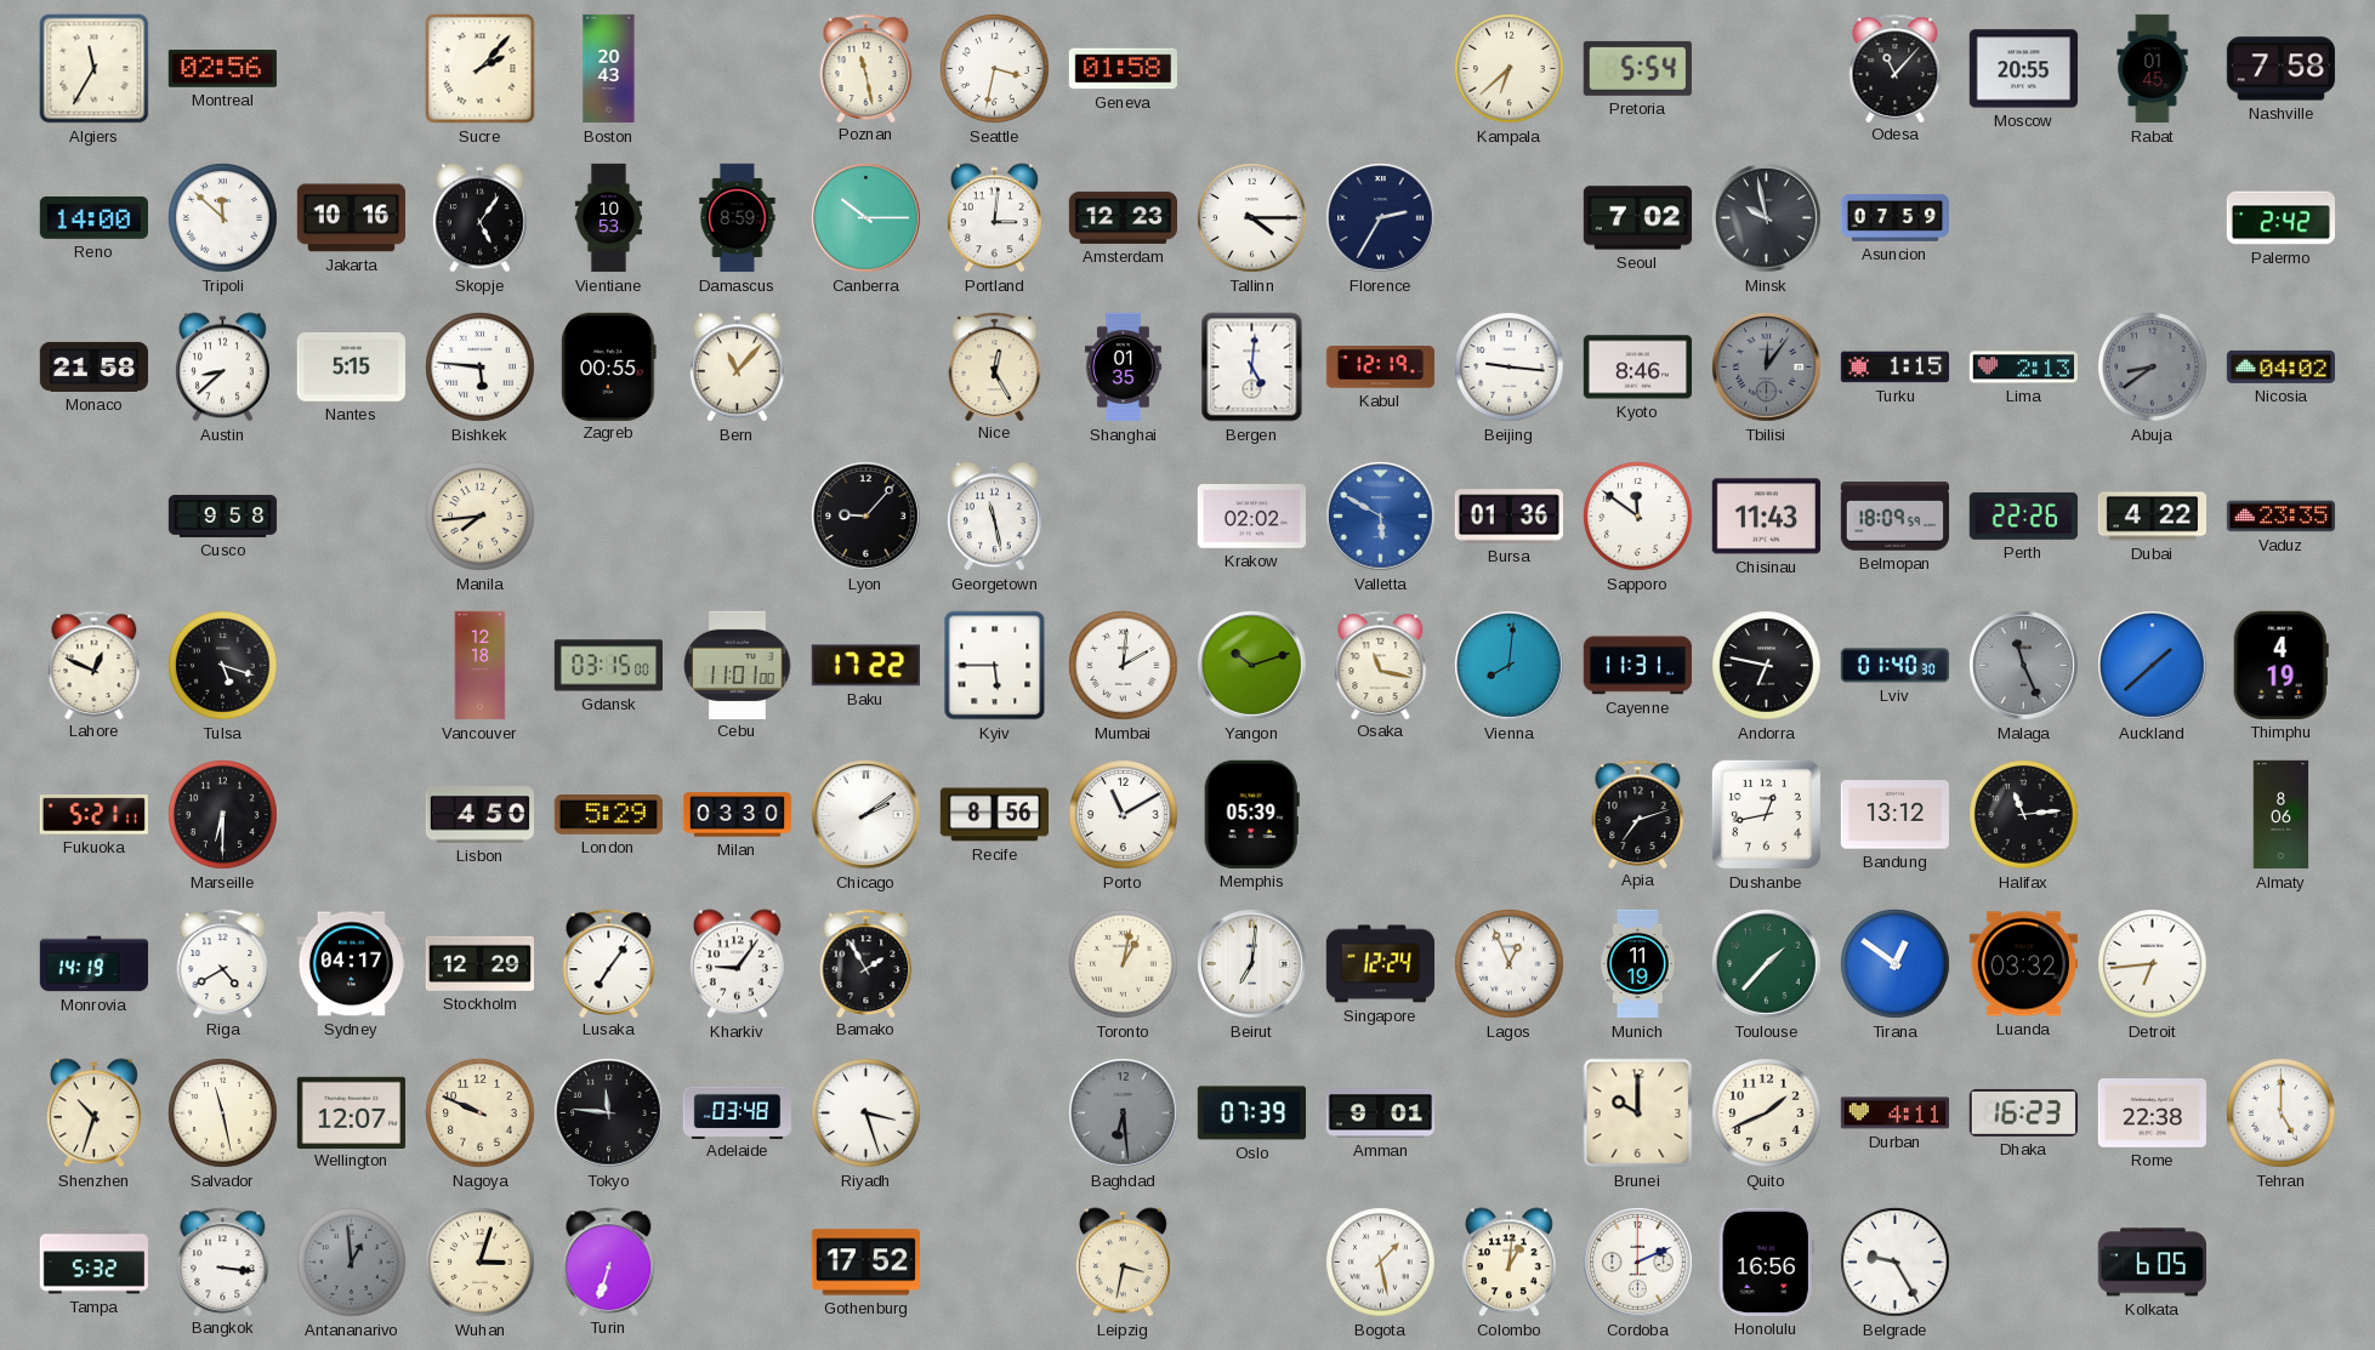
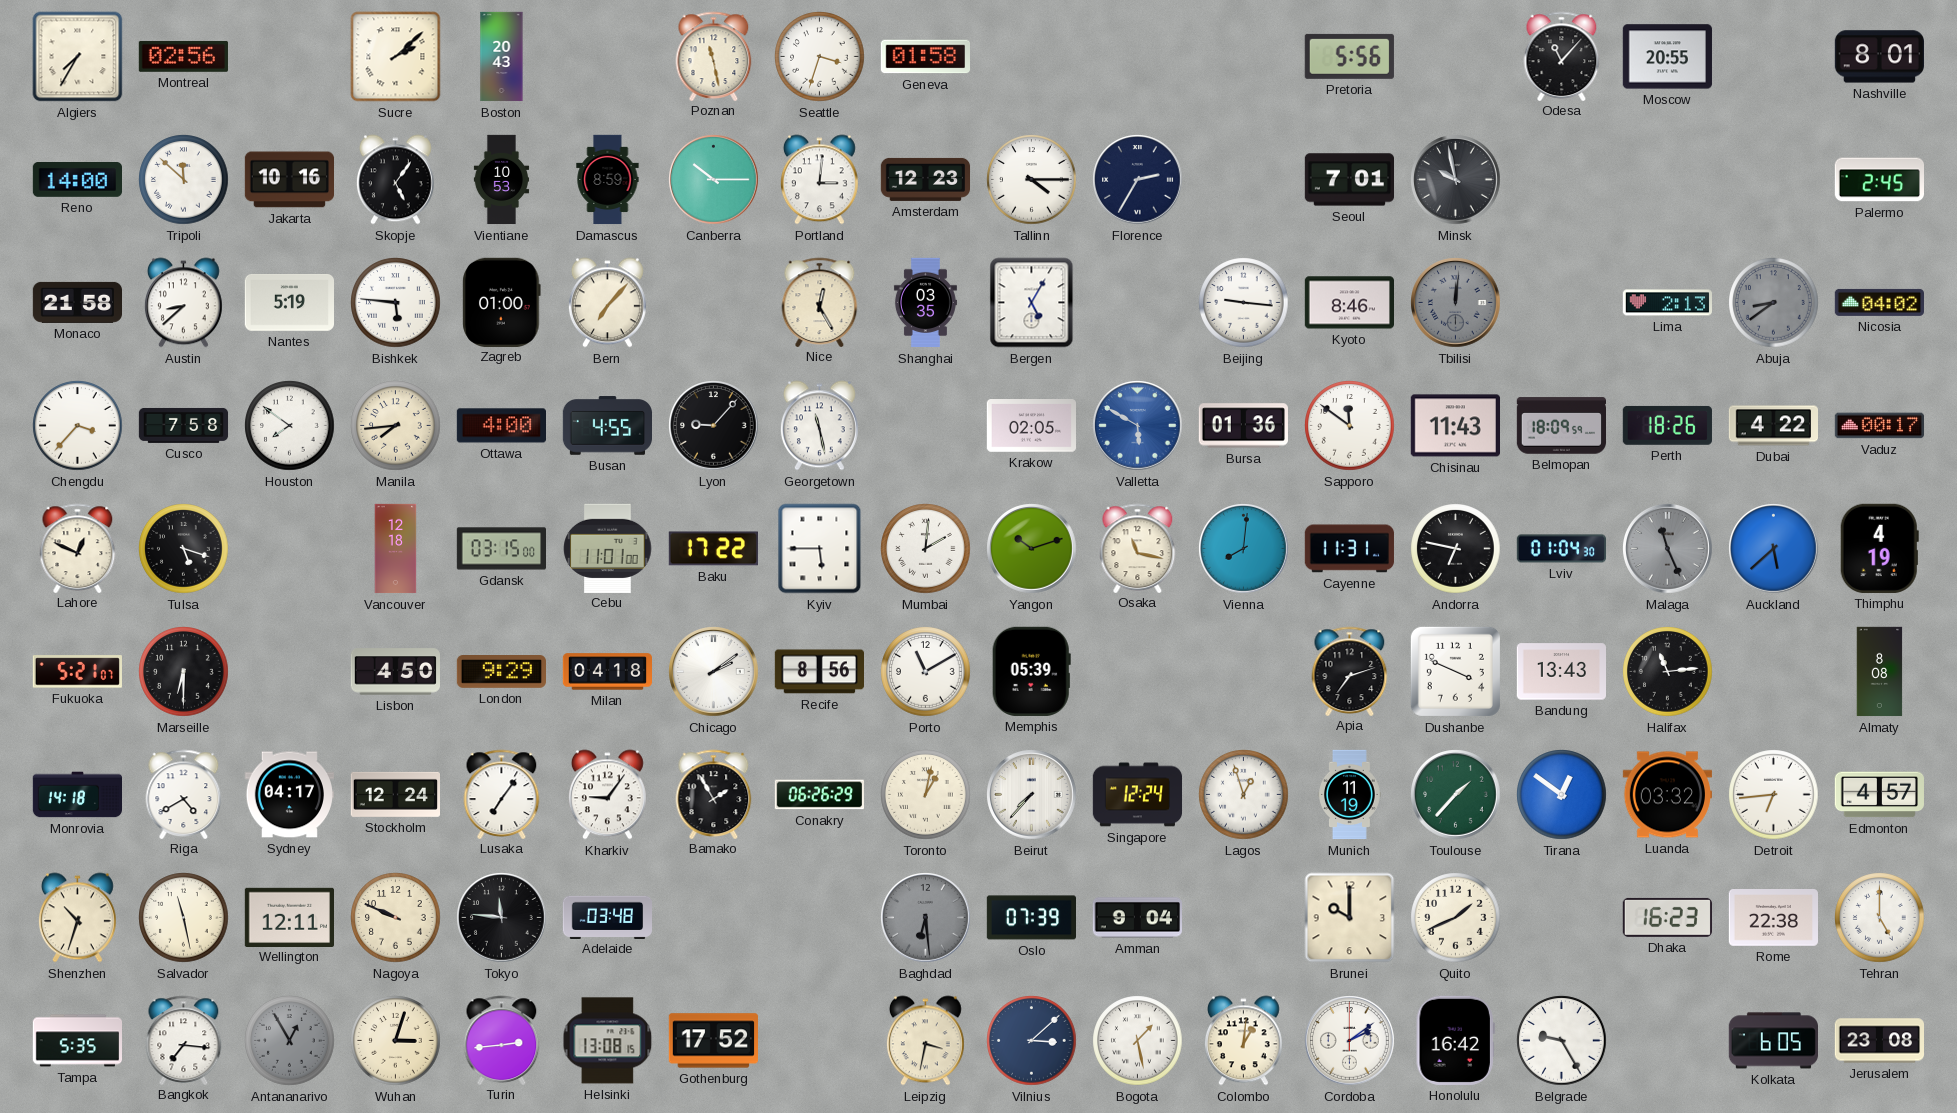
Algiers: 11:35 -> 7:35
Sucre: 2:07 -> 2:08
Seattle: 3:32 -> 3:33
Kampala: 6:38 -> none
Pretoria: 5:54 -> 5:56
Rabat: 01:45 -> none
Nashville: 7:58 -> 8:01
Seoul: 7:02 -> 7:01
Asuncion: 07:59 -> none
Palermo: 2:42 -> 2:45
Nantes: 5:15 -> 5:19
Zagreb: 00:55 -> 01:00
Bern: 11:07 -> 7:07
Shanghai: 01:35 -> 03:35
Bergen: 5:01 -> 5:05
Kabul: 12:19 -> none
Tbilisi: 12:06 -> 12:01
Turku: 1:15 -> none
Chengdu: none -> 3:37
Cusco: 9:58 -> 7:58
Houston: none -> 7:51
Ottawa: none -> 4:00
Busan: none -> 4:55
Krakow: 02:02 -> 02:05
Perth: 22:26 -> 18:26
Vaduz: 23:35 -> 00:17
Lviv: 01:40 -> 01:04
Auckland: 1:38 -> 5:38
Fukuoka: 5:21:11 -> 5:21:07
London: 5:29 -> 9:29
Milan: 03:30 -> 04:18
Dushanbe: 12:43 -> 3:49
Bandung: 13:12 -> 13:43
Almaty: 8:06 -> 8:08
Monrovia: 14:19 -> 14:18
Stockholm: 12:29 -> 12:24
Conakry: none -> 06:26
Beirut: 7:01 -> 7:37
Lagos: 12:56 -> 12:57
Edmonton: none -> 4:57
Wellington: 12:07 -> 12:11
Riyadh: 3:27 -> none
Amman: 9:01 -> 9:04
Durban: 4:11 -> none
Tampa: 5:32 -> 5:35
Bangkok: 3:16 -> 7:16
Antananarivo: 12:59 -> 12:55
Turin: 6:33 -> 2:44
Helsinki: none -> 13:08
Vilnius: none -> 3:08
Cordoba: 2:11 -> 2:09
Honolulu: 16:56 -> 16:42
Jerusalem: none -> 23:08
